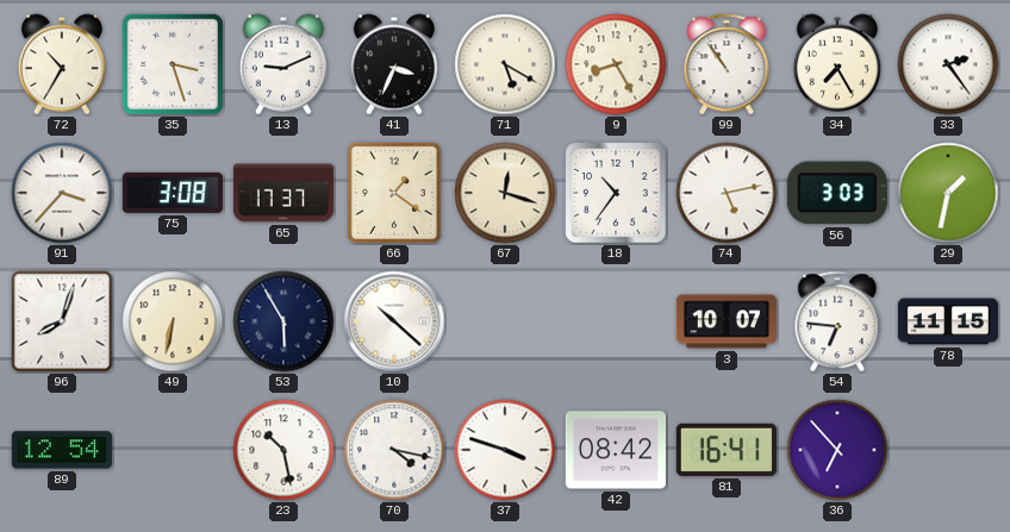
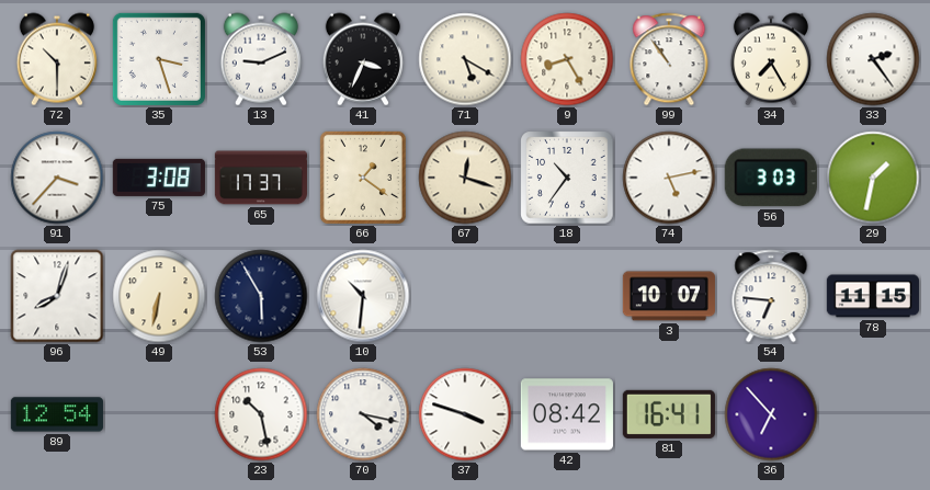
72: 10:35 -> 10:30
10: 10:22 -> 10:31
